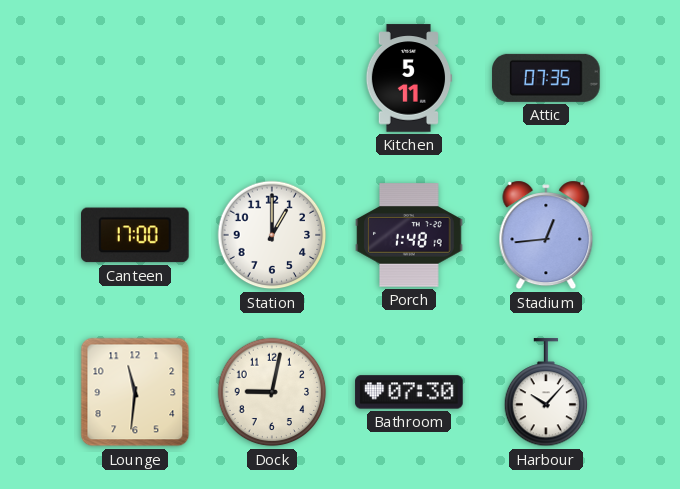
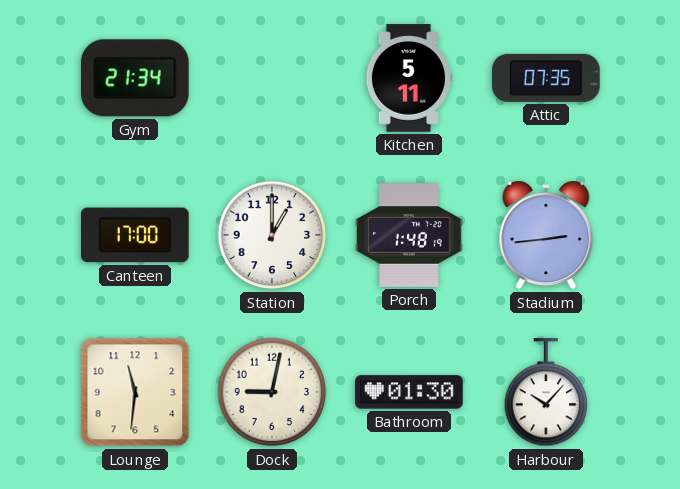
Gym: none -> 21:34
Stadium: 12:44 -> 2:44
Bathroom: 07:30 -> 01:30
